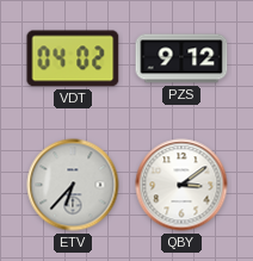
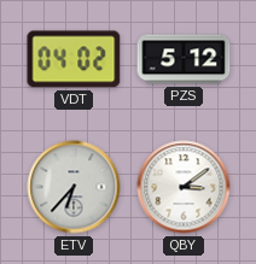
PZS: 9:12 -> 5:12
